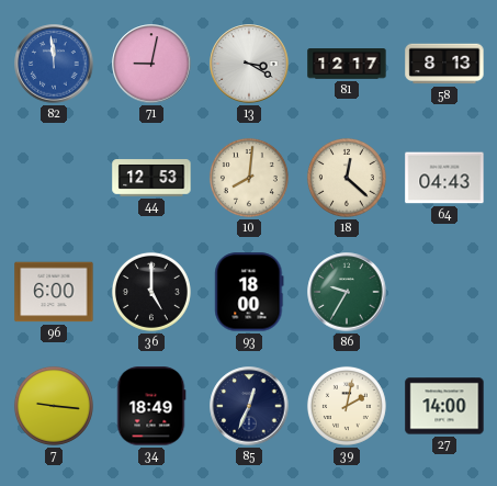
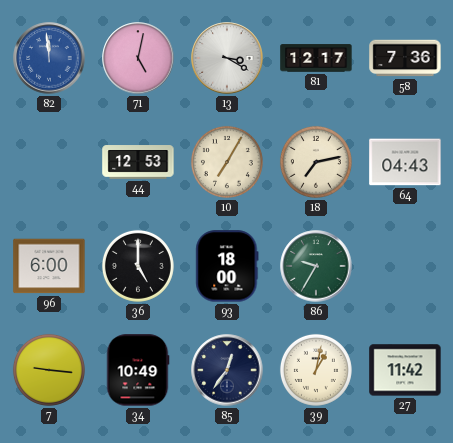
71: 9:02 -> 5:02
58: 8:13 -> 7:36
10: 8:01 -> 7:05
18: 12:22 -> 7:13
34: 18:49 -> 10:49
85: 12:34 -> 12:36
39: 2:02 -> 1:02
27: 14:00 -> 11:42
